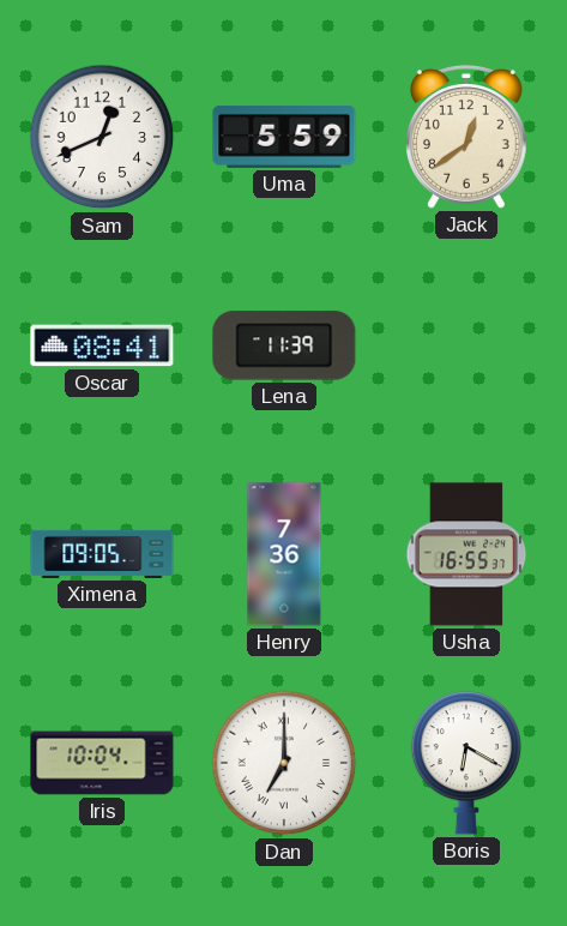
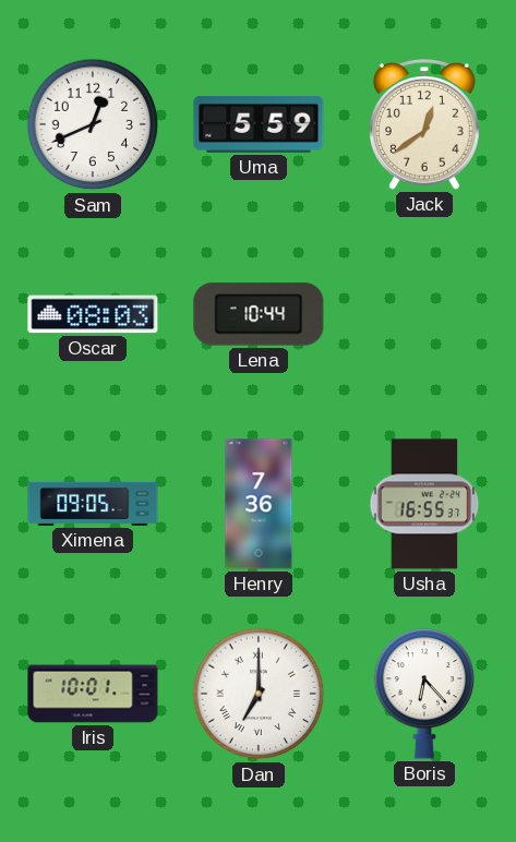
Oscar: 08:41 -> 08:03
Lena: 11:39 -> 10:44
Iris: 10:04 -> 10:01
Boris: 6:20 -> 6:23
